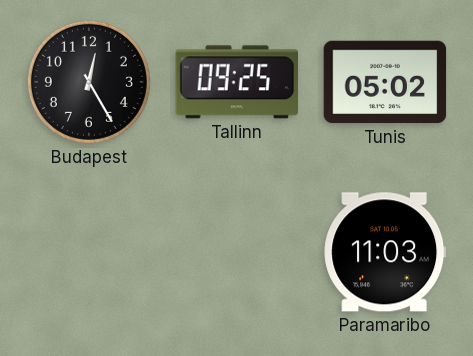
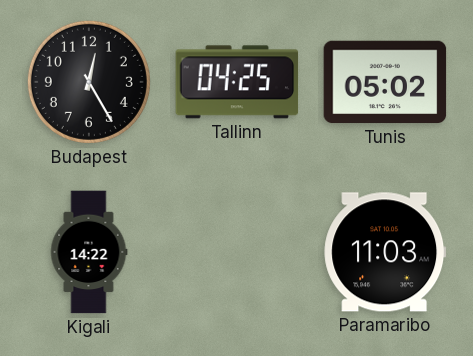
Tallinn: 09:25 -> 04:25
Kigali: none -> 14:22
